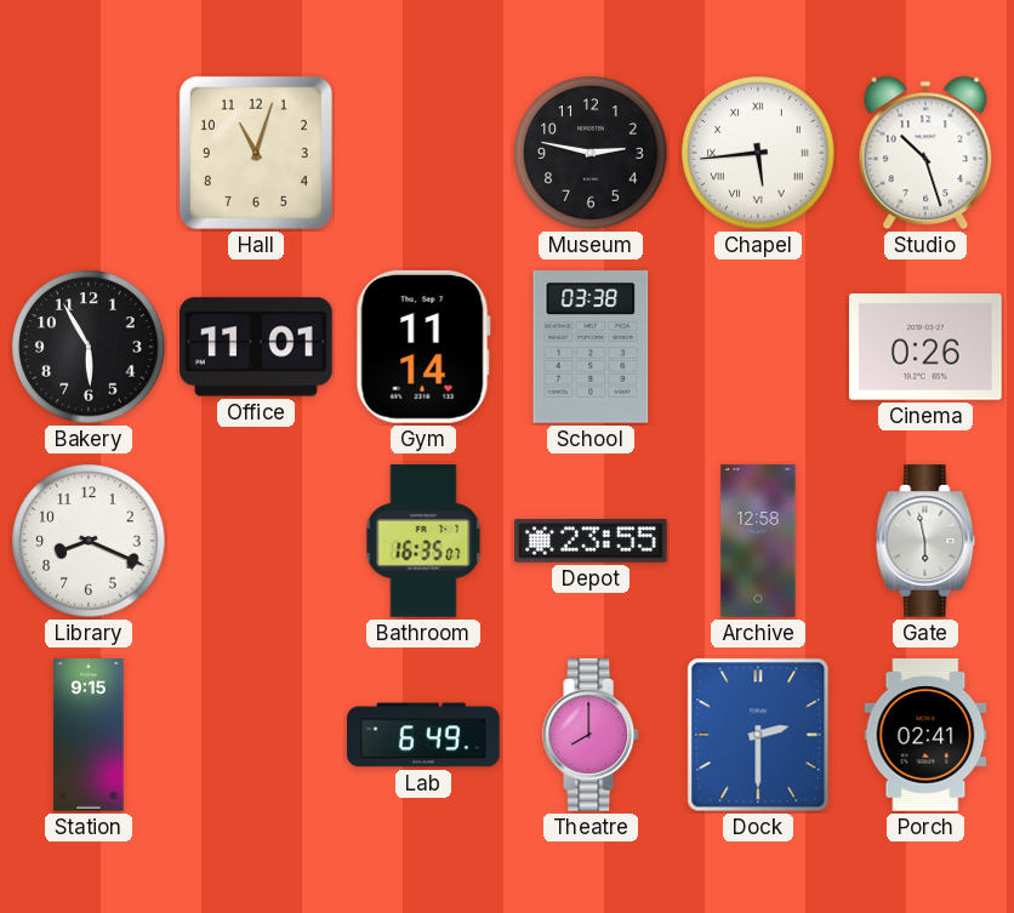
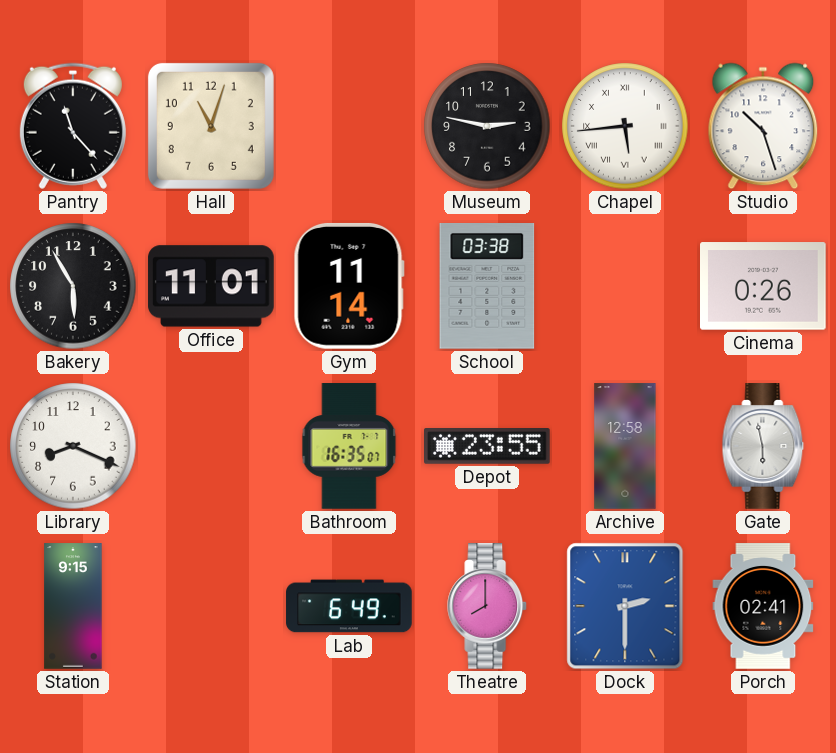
Pantry: none -> 11:23
